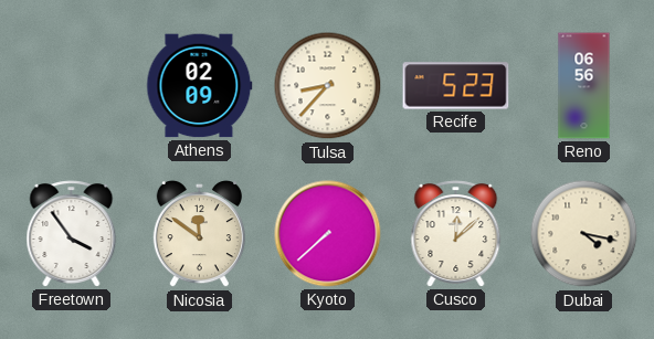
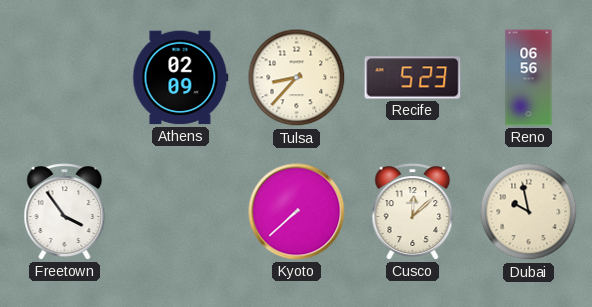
Nicosia: 11:51 -> none
Dubai: 4:17 -> 9:58
